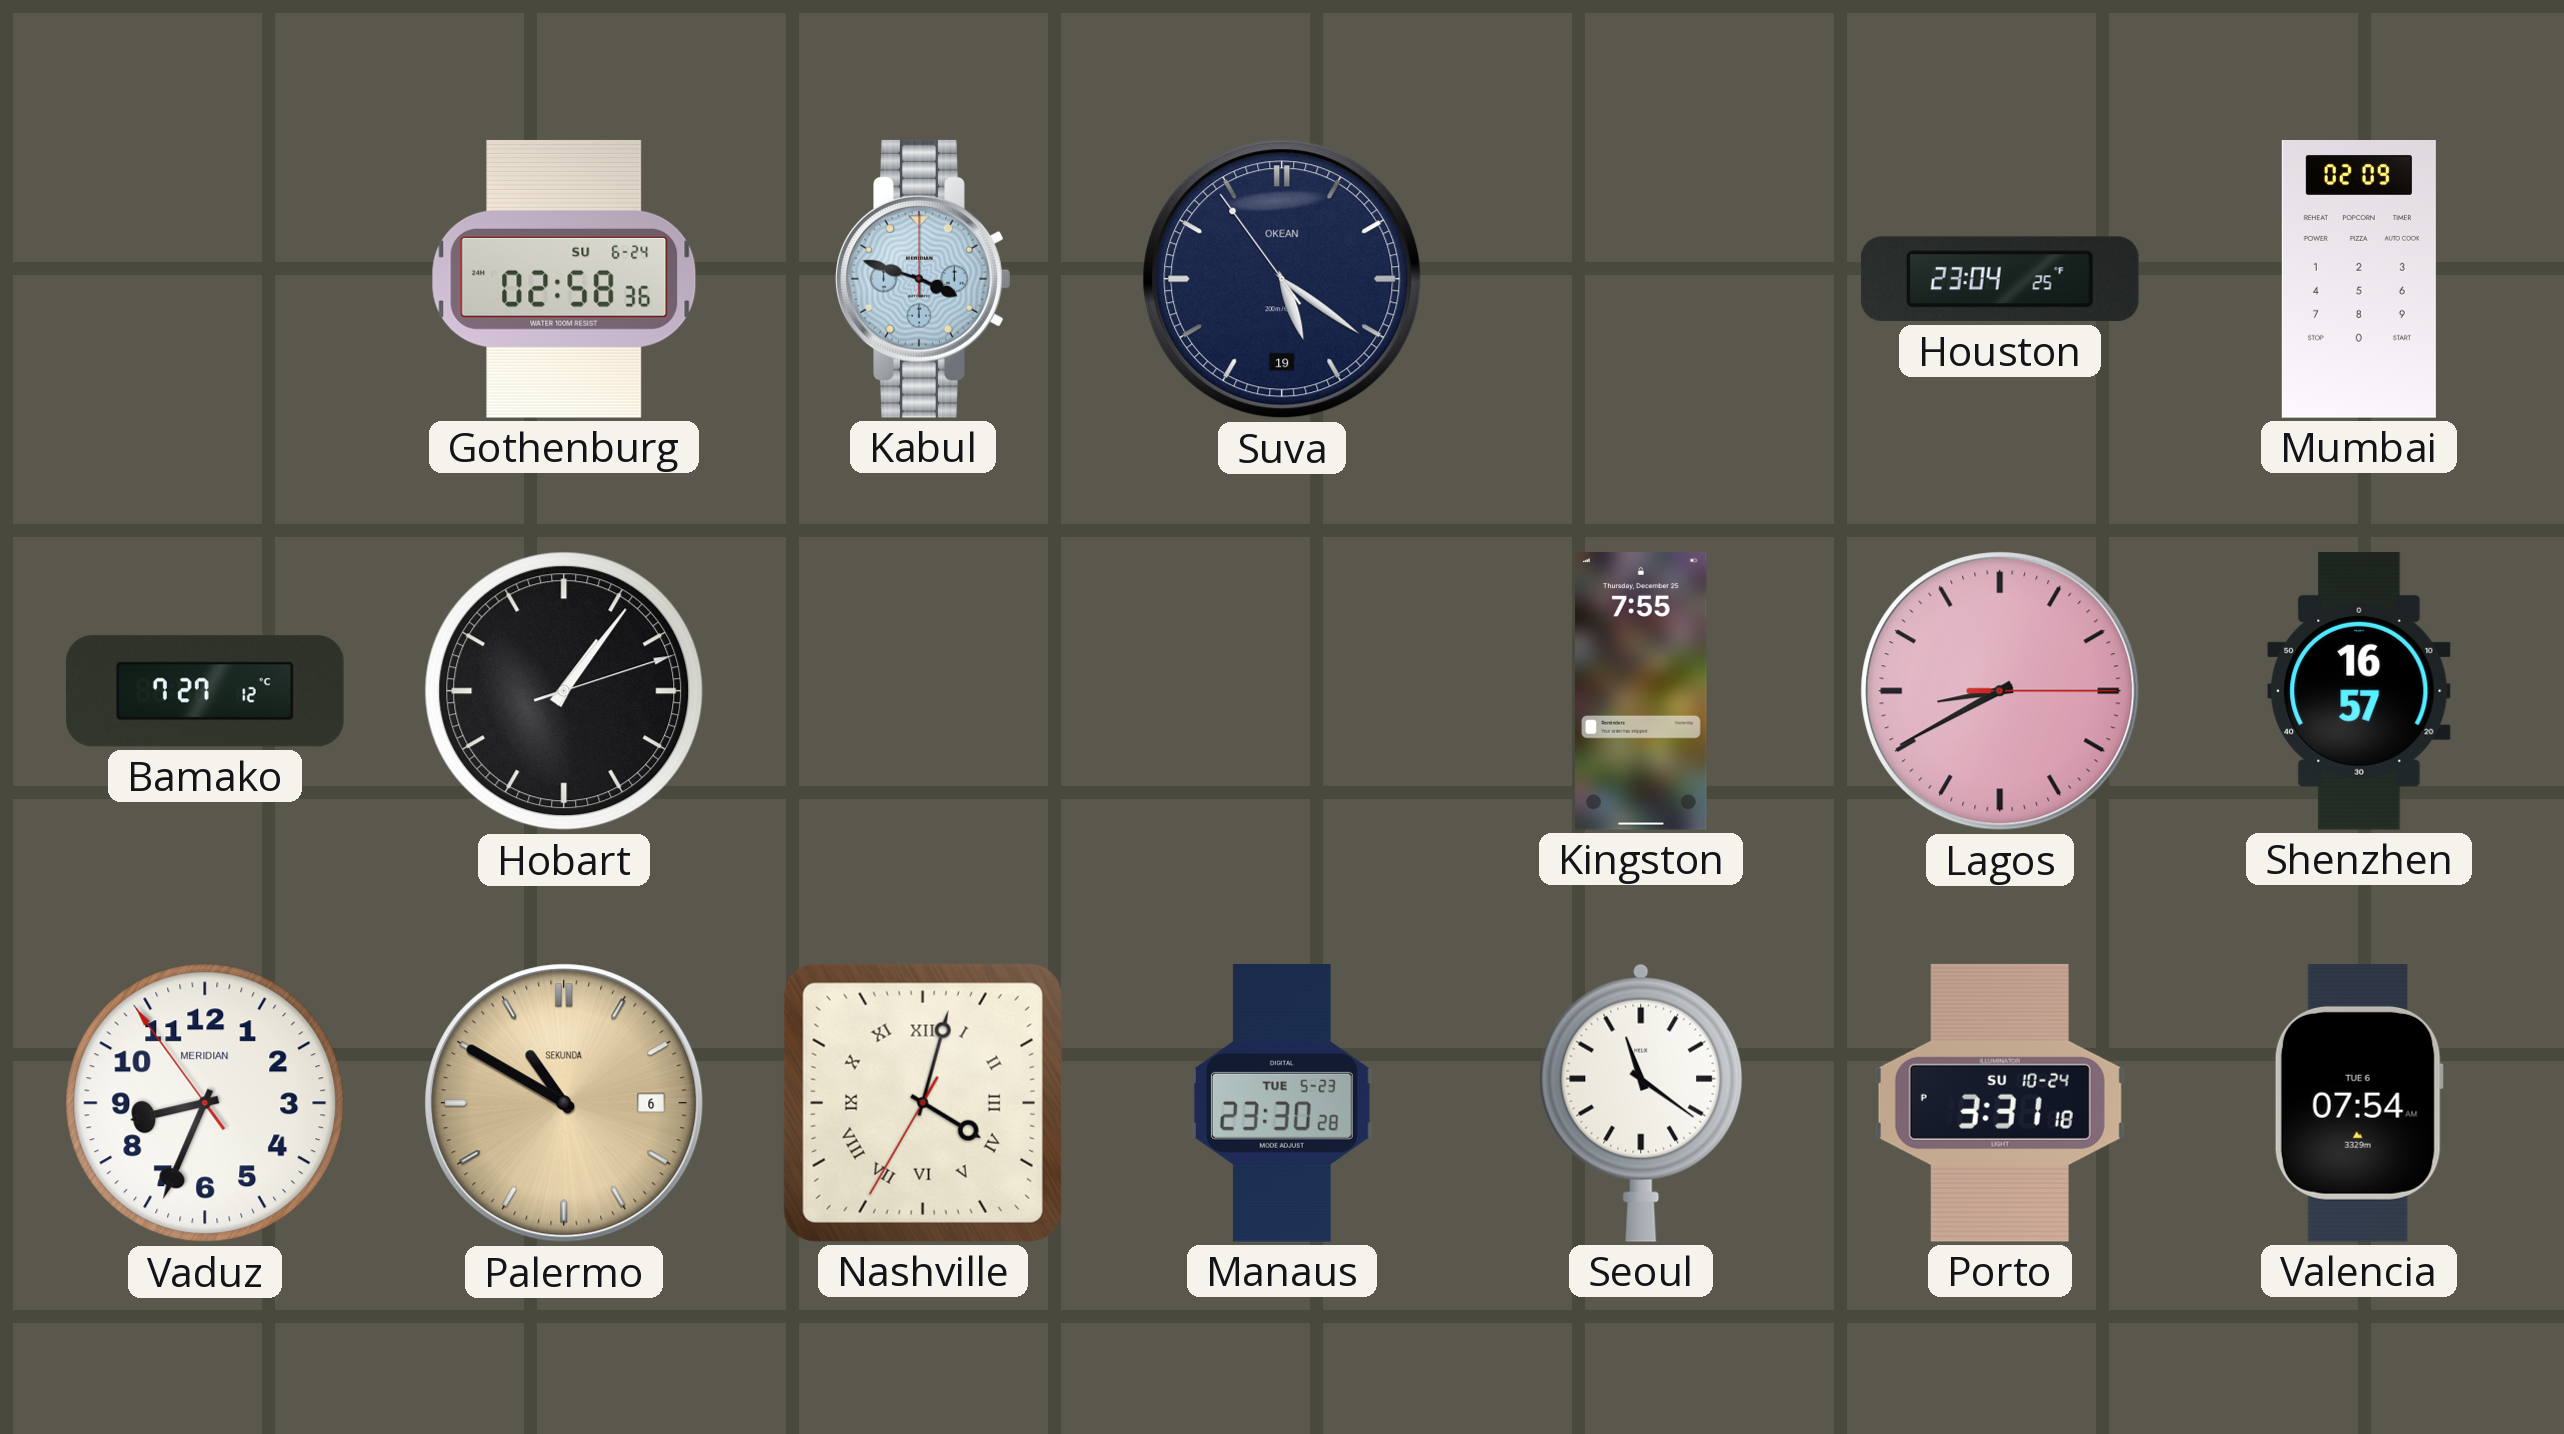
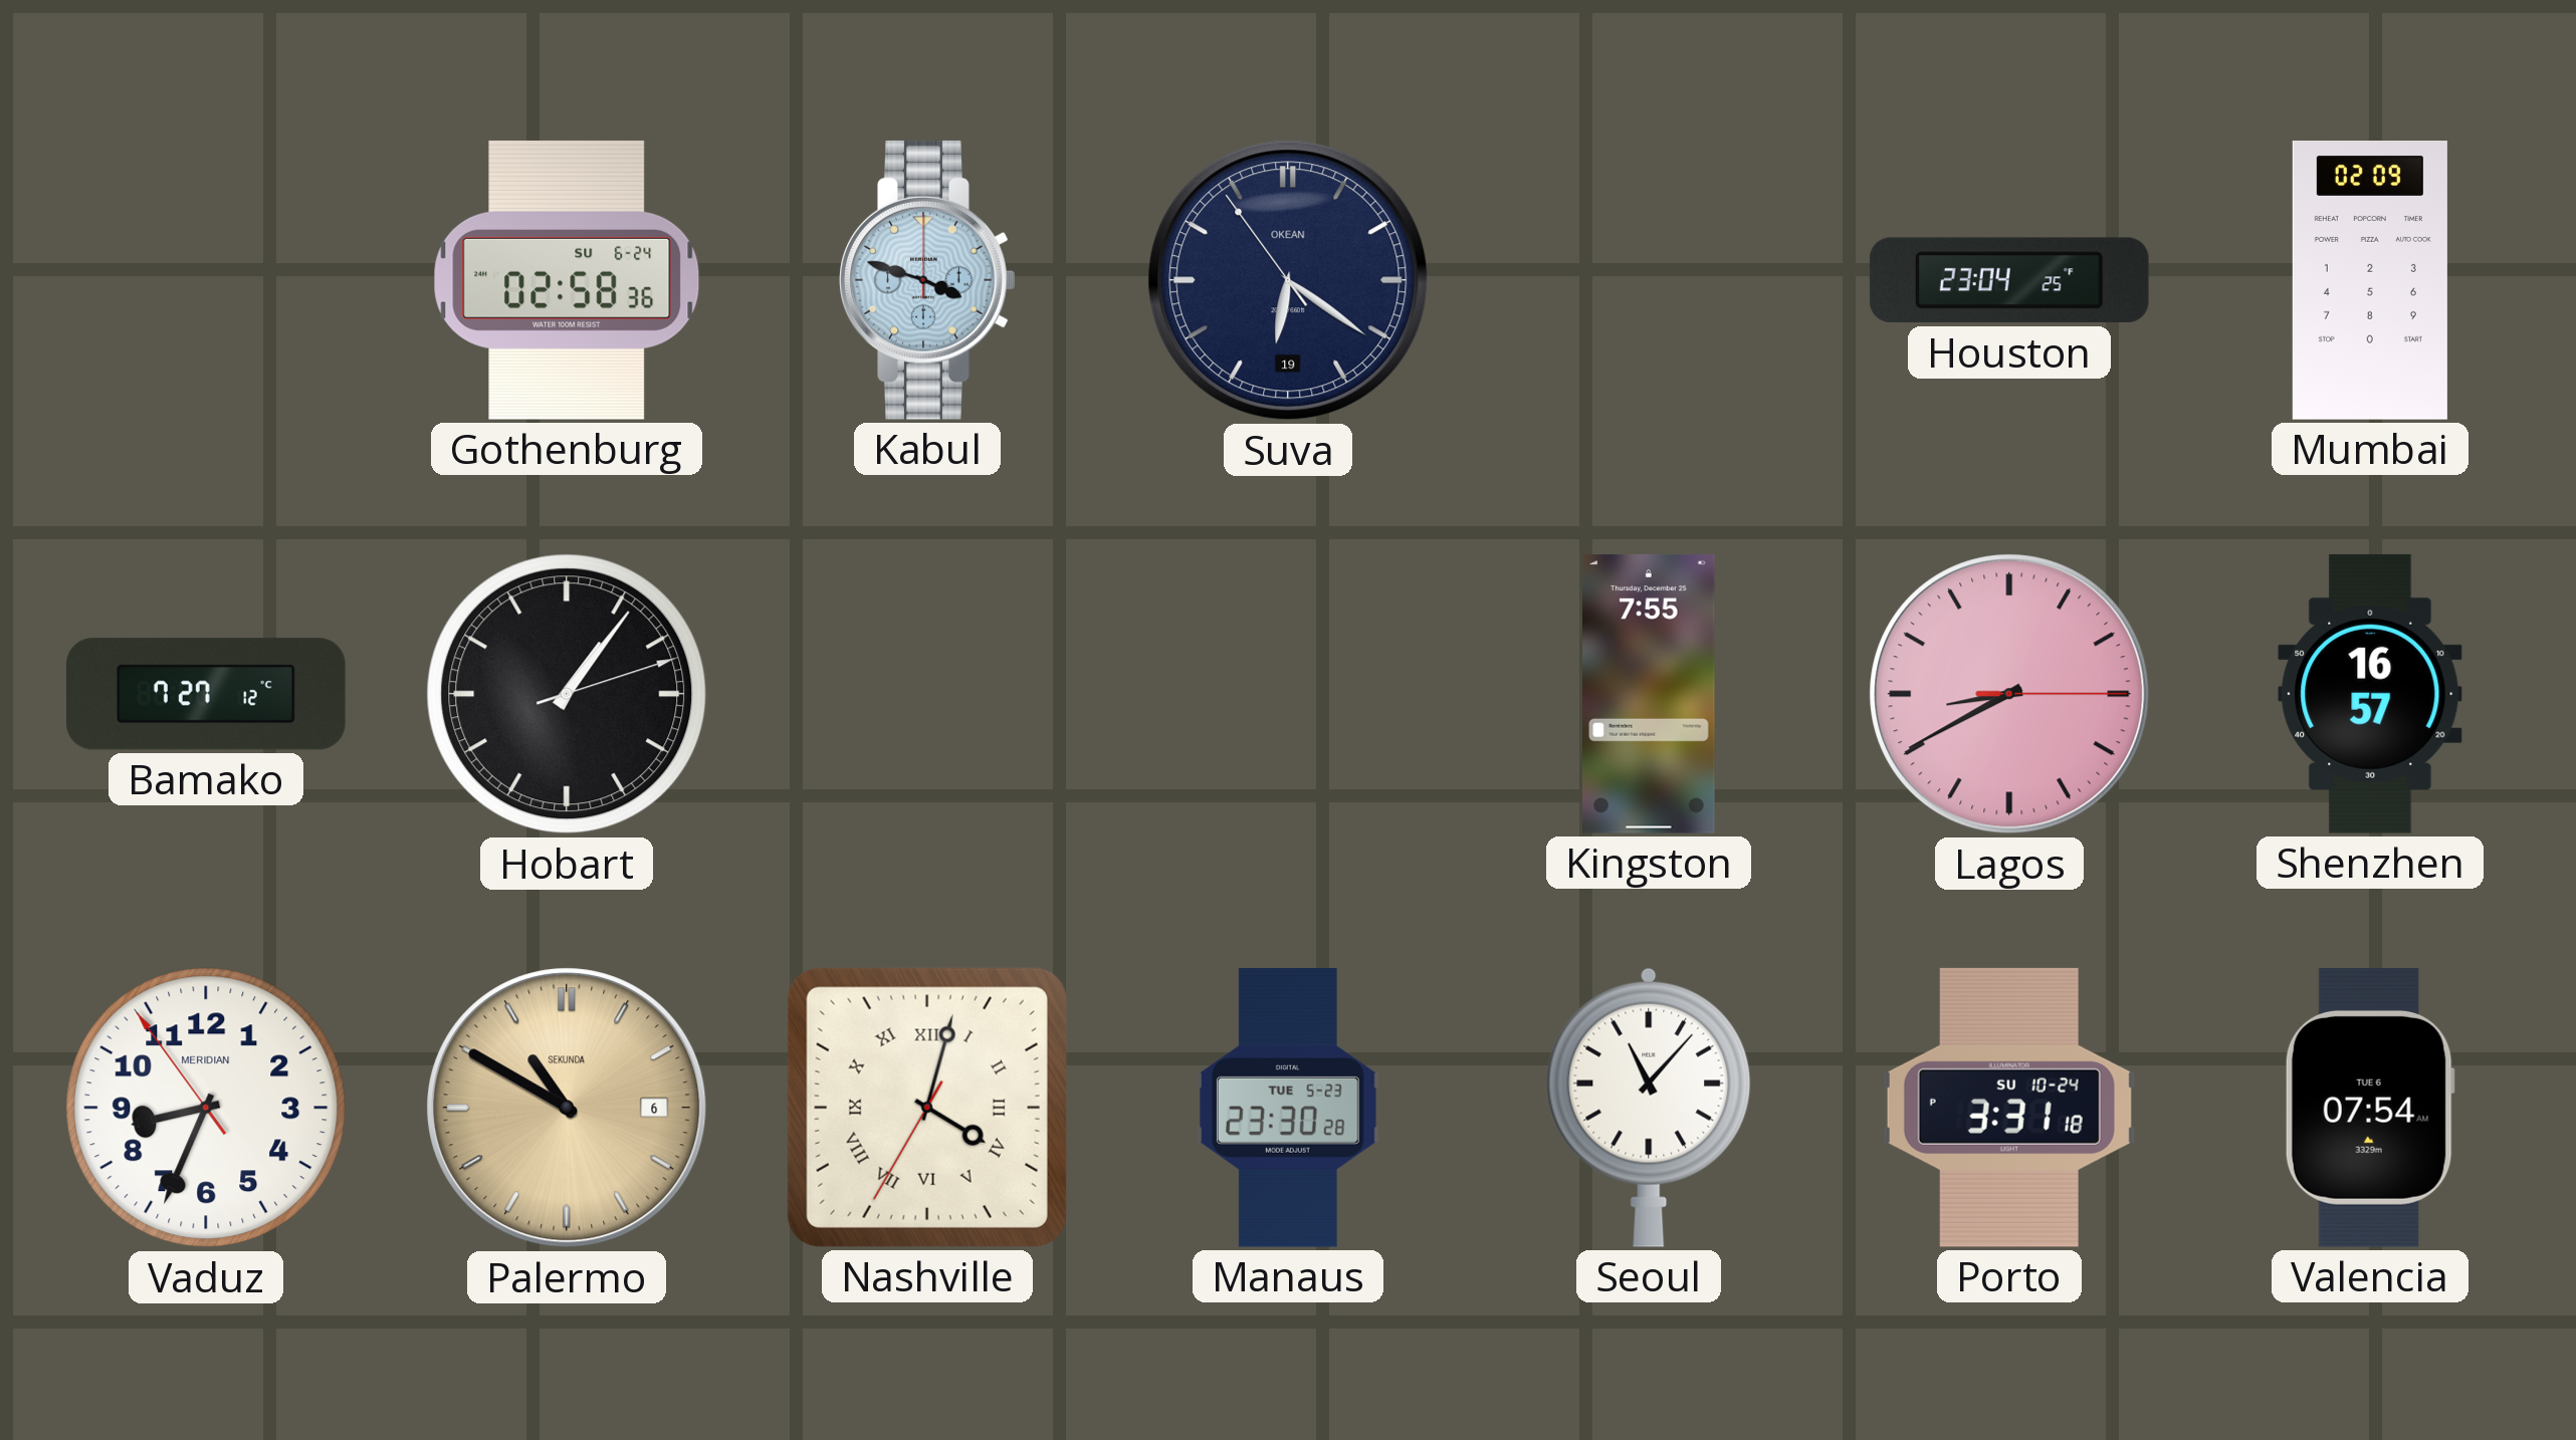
Suva: 5:20 -> 6:20
Seoul: 11:21 -> 11:07
